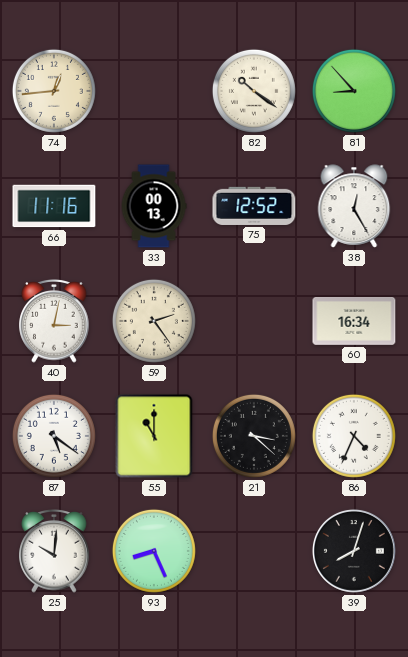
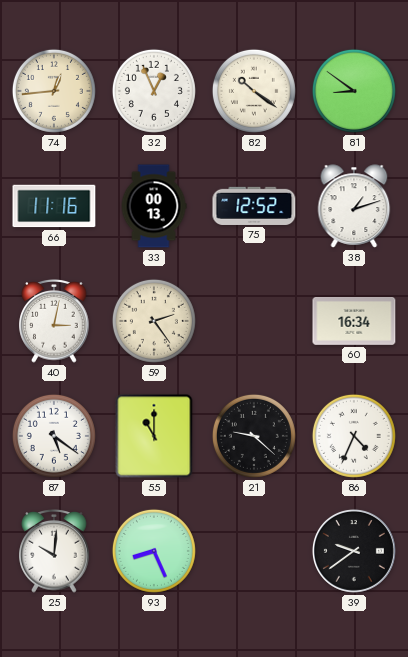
32: none -> 12:56
81: 8:53 -> 8:51
38: 12:25 -> 1:12
21: 3:22 -> 9:22
39: 8:03 -> 9:39
